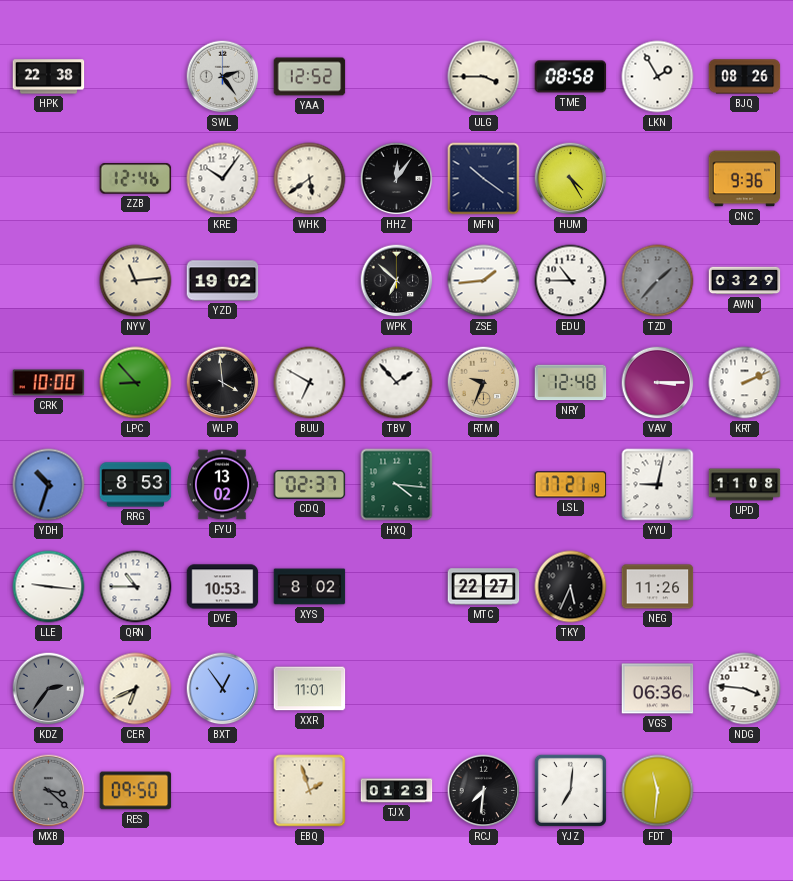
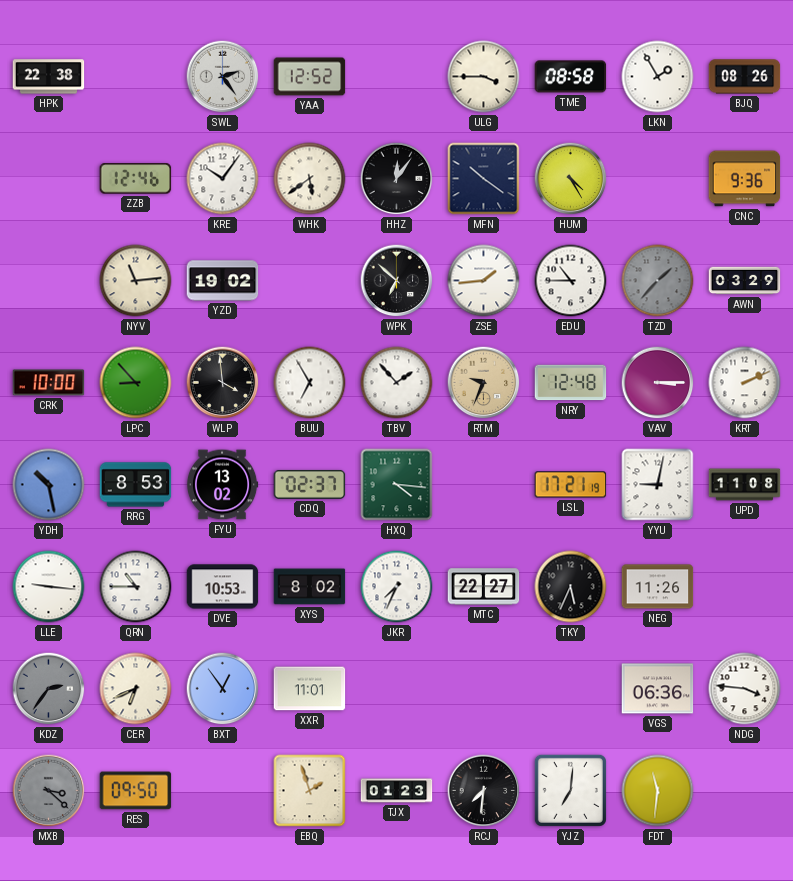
BUU: 6:50 -> 6:55
YDH: 10:33 -> 10:28
JKR: none -> 7:34
